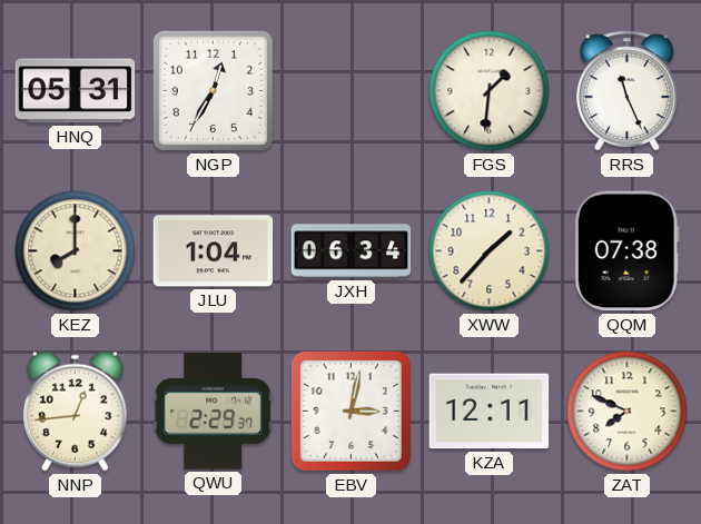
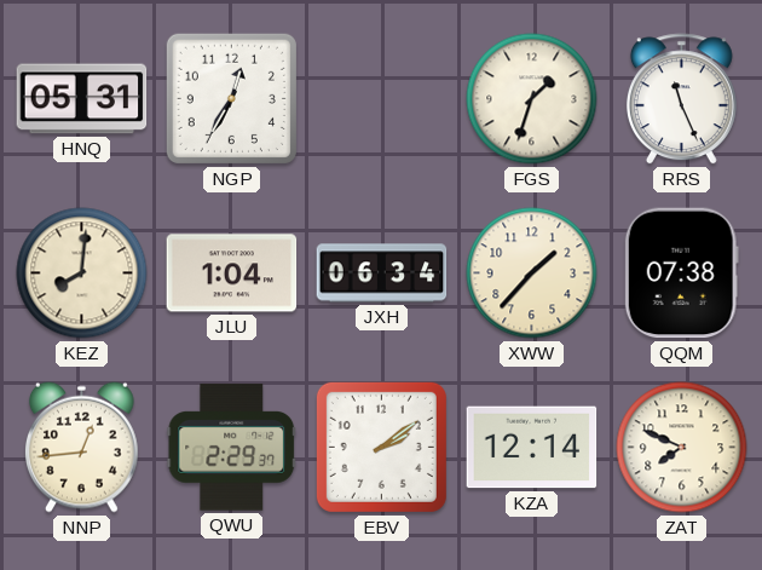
FGS: 1:31 -> 1:33
KEZ: 8:00 -> 8:01
EBV: 3:02 -> 2:09
KZA: 12:11 -> 12:14
